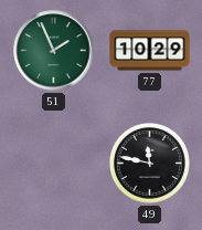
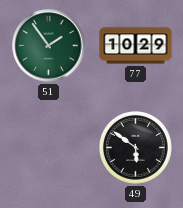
51: 1:56 -> 1:54
49: 11:47 -> 5:51
